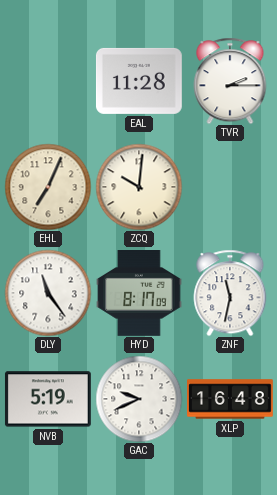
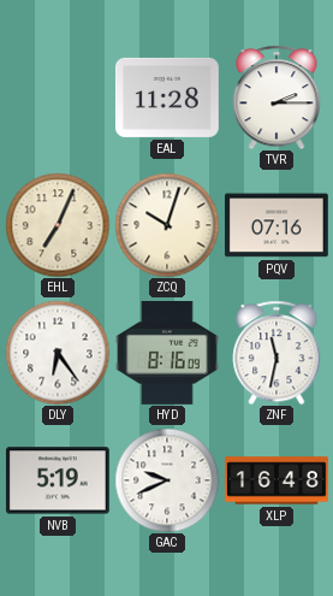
ZCQ: 10:01 -> 10:03
PQV: none -> 07:16
DLY: 11:24 -> 6:24
HYD: 8:17 -> 8:16
